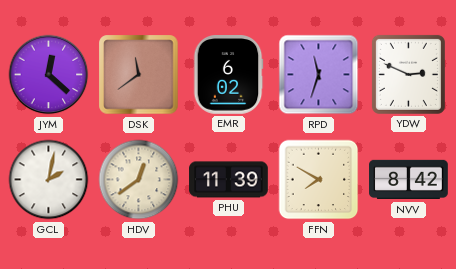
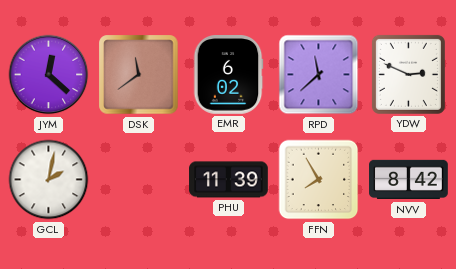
RPD: 11:33 -> 11:38
HDV: 12:39 -> none
FFN: 7:50 -> 7:55
